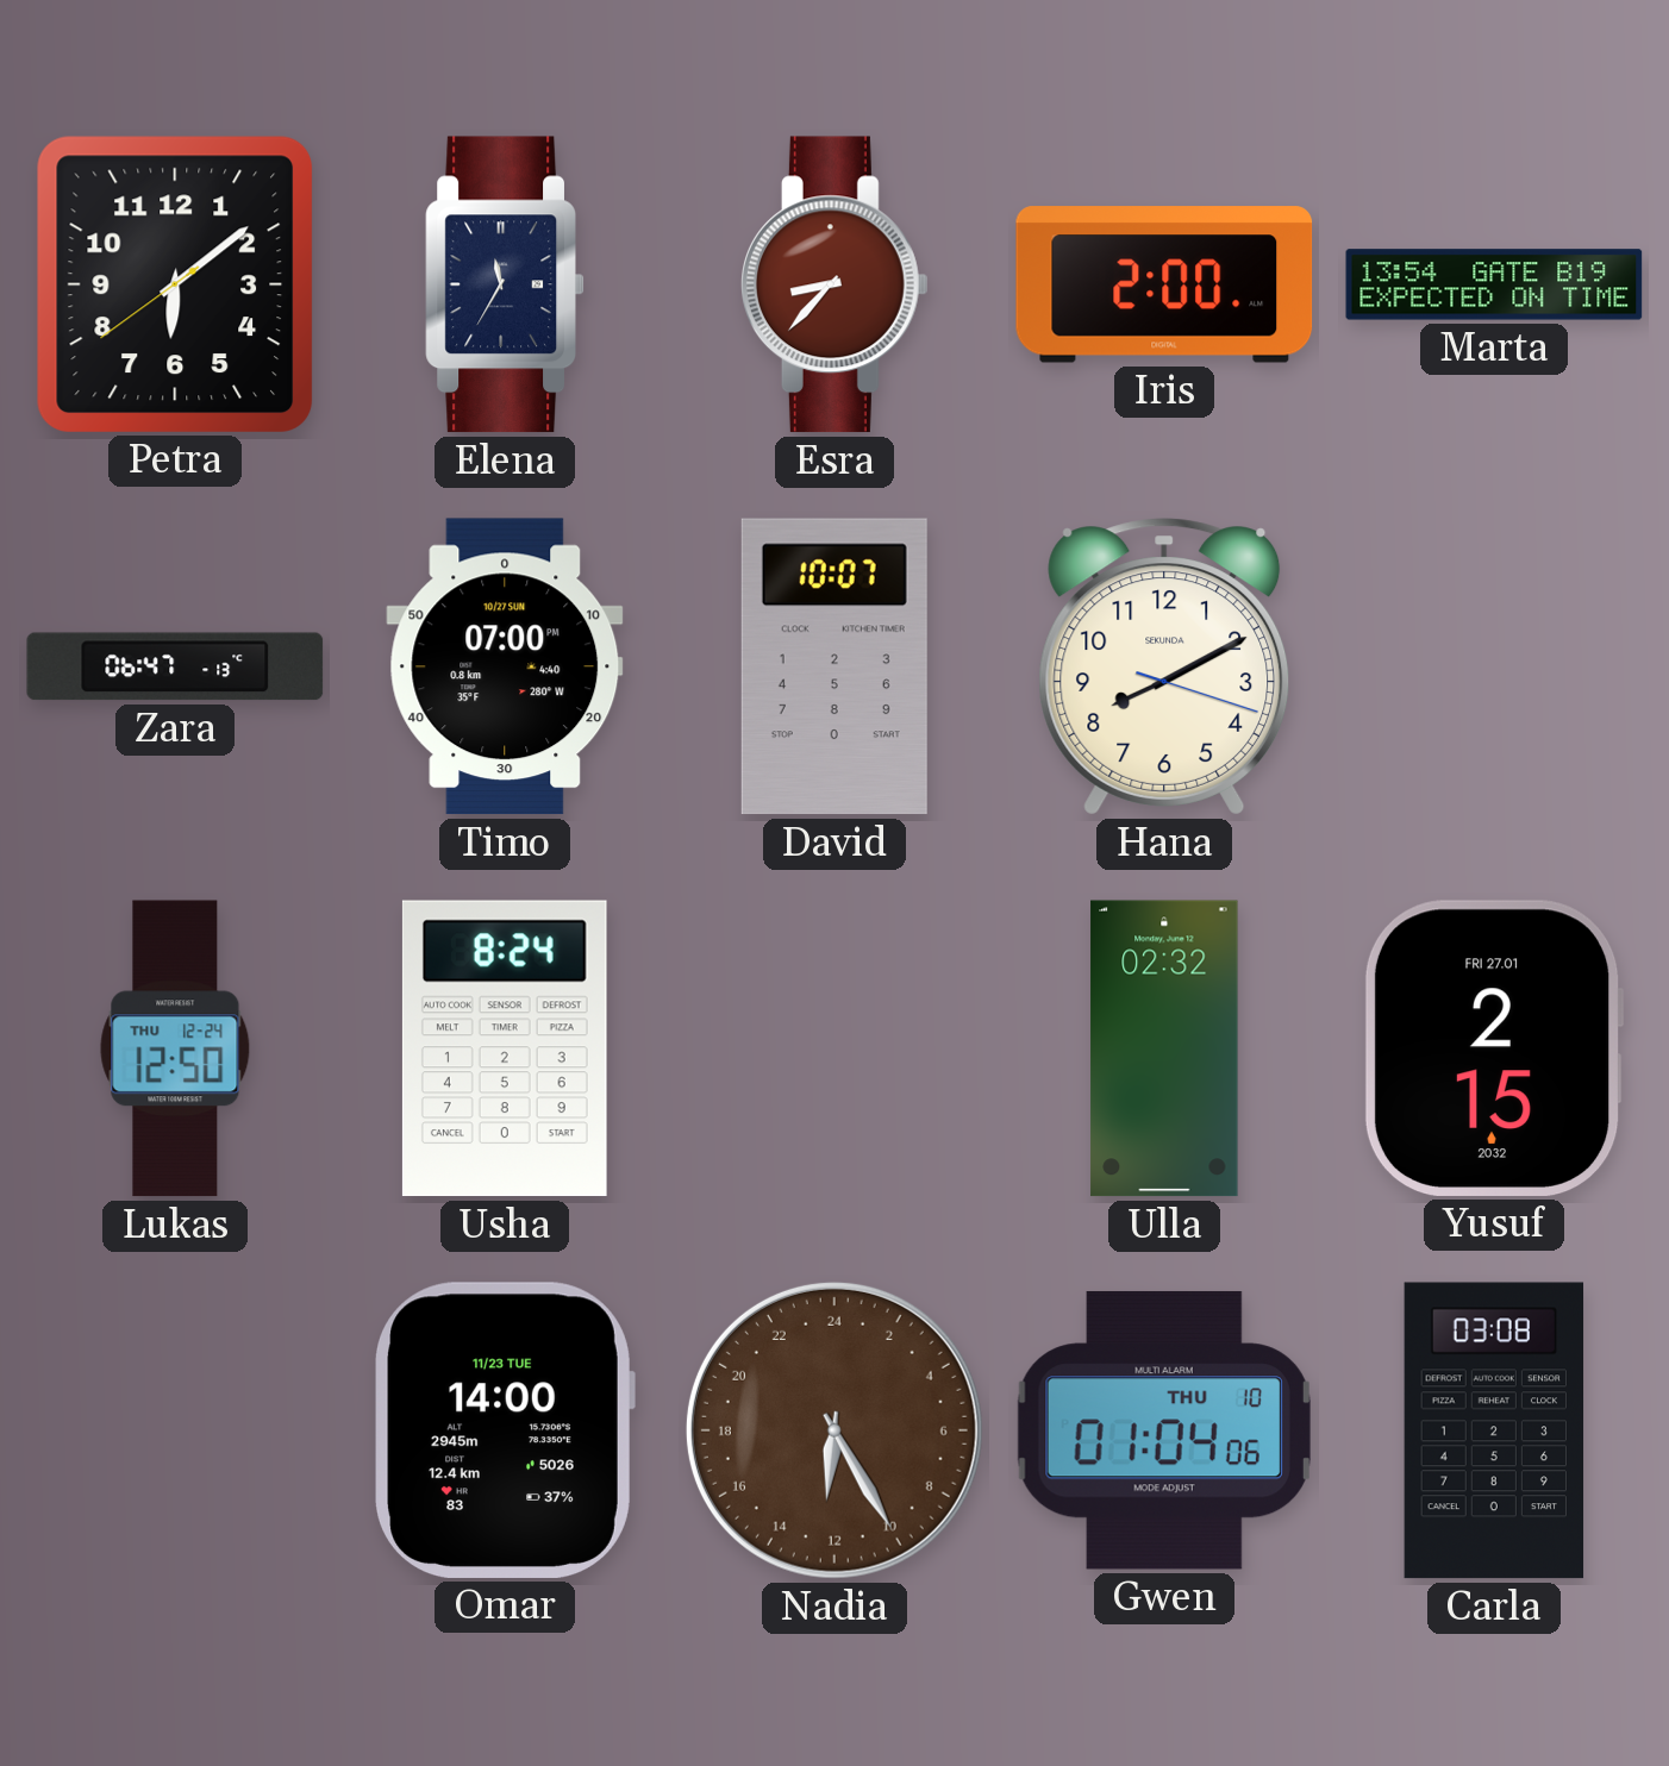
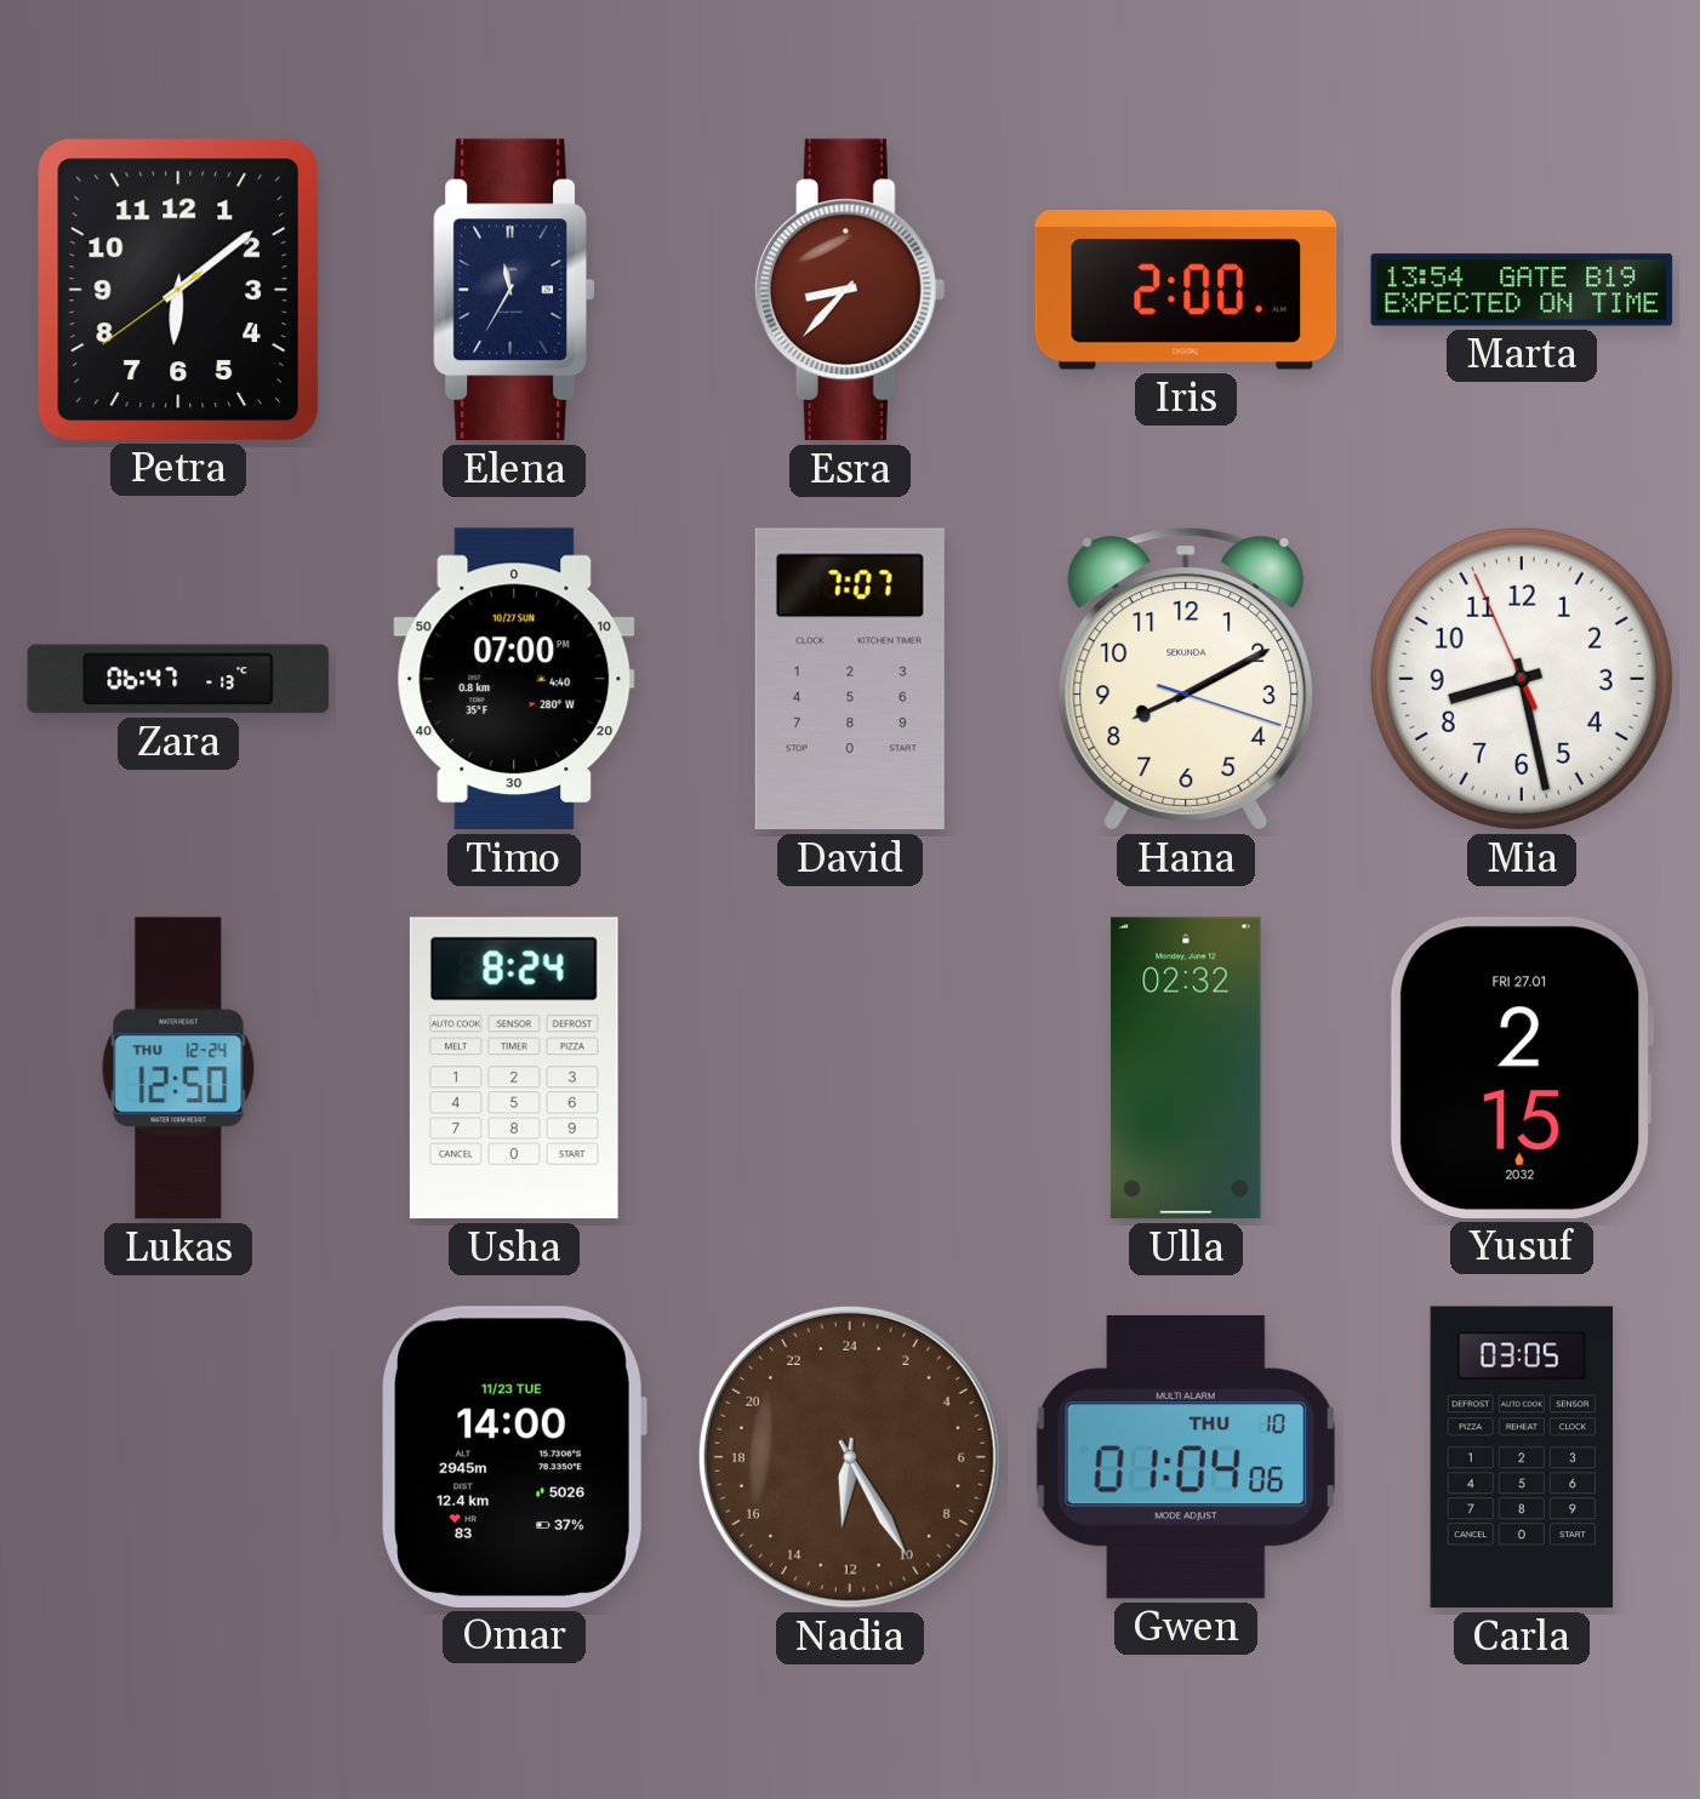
David: 10:07 -> 7:07
Mia: none -> 8:27
Carla: 03:08 -> 03:05
